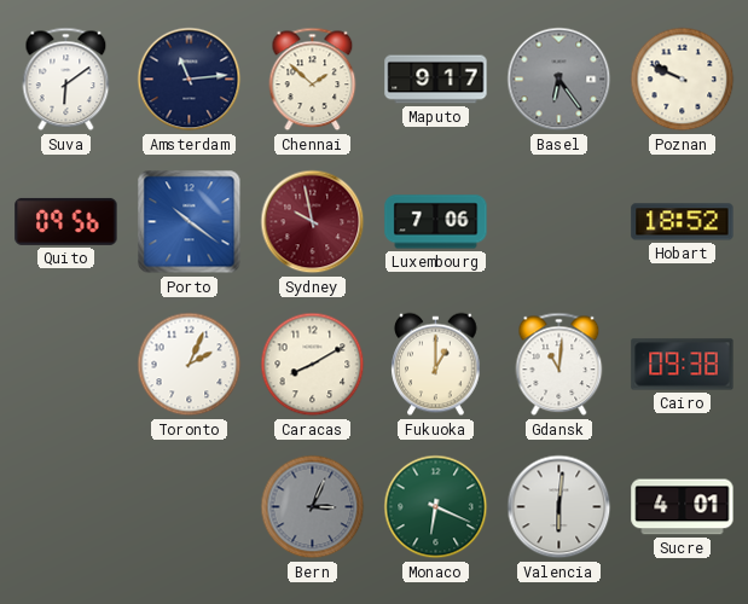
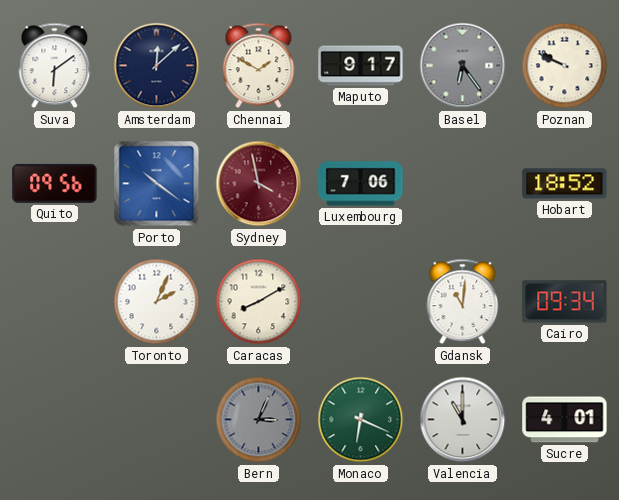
Amsterdam: 11:14 -> 12:08
Chennai: 1:52 -> 1:50
Sydney: 9:58 -> 3:58
Fukuoka: 1:00 -> none
Cairo: 09:38 -> 09:34
Valencia: 6:01 -> 11:00
